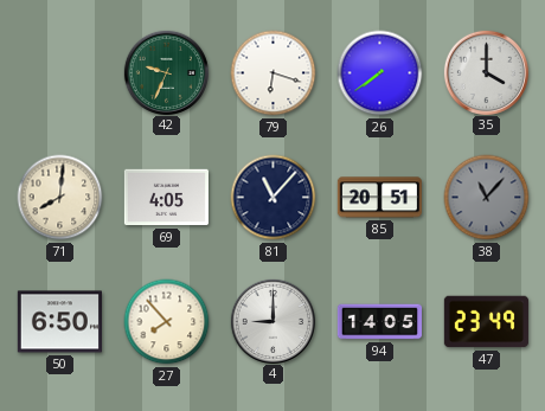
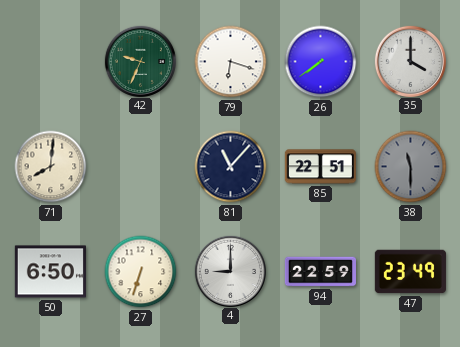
69: 4:05 -> none
85: 20:51 -> 22:51
38: 11:07 -> 11:30
27: 7:53 -> 6:33
94: 14:05 -> 22:59
